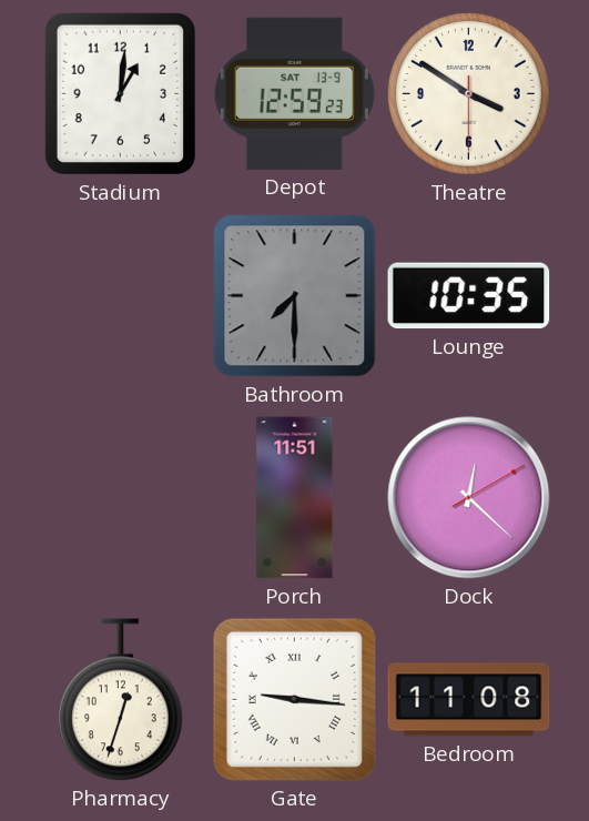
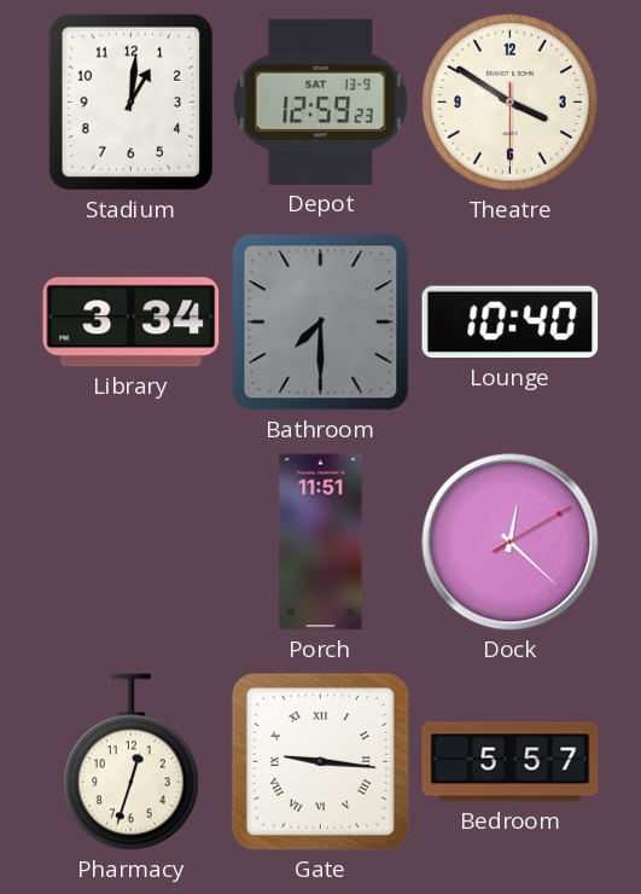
Library: none -> 3:34
Lounge: 10:35 -> 10:40
Bedroom: 11:08 -> 5:57
